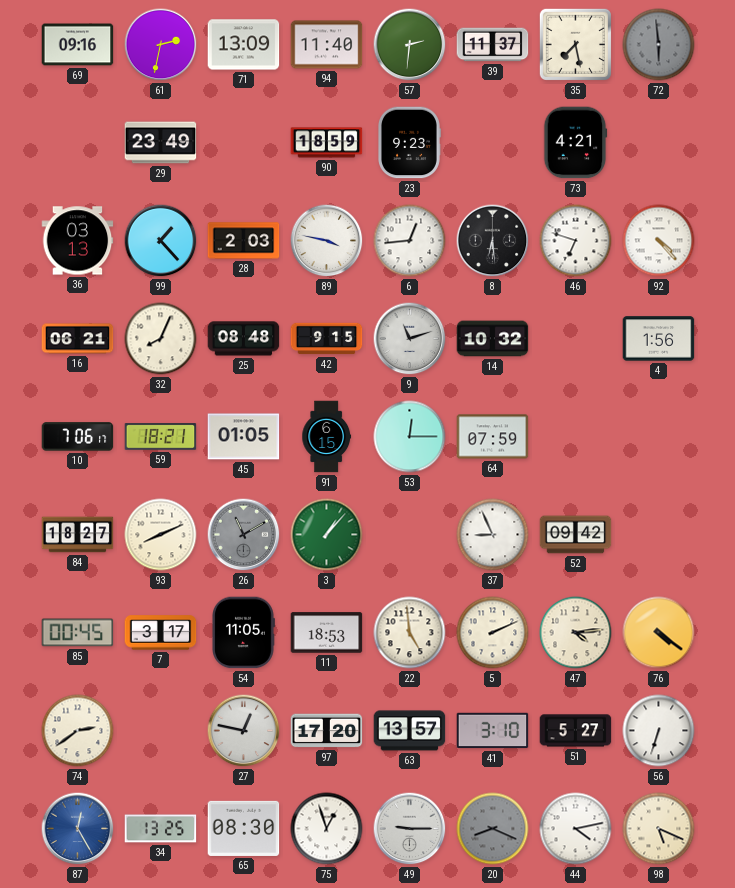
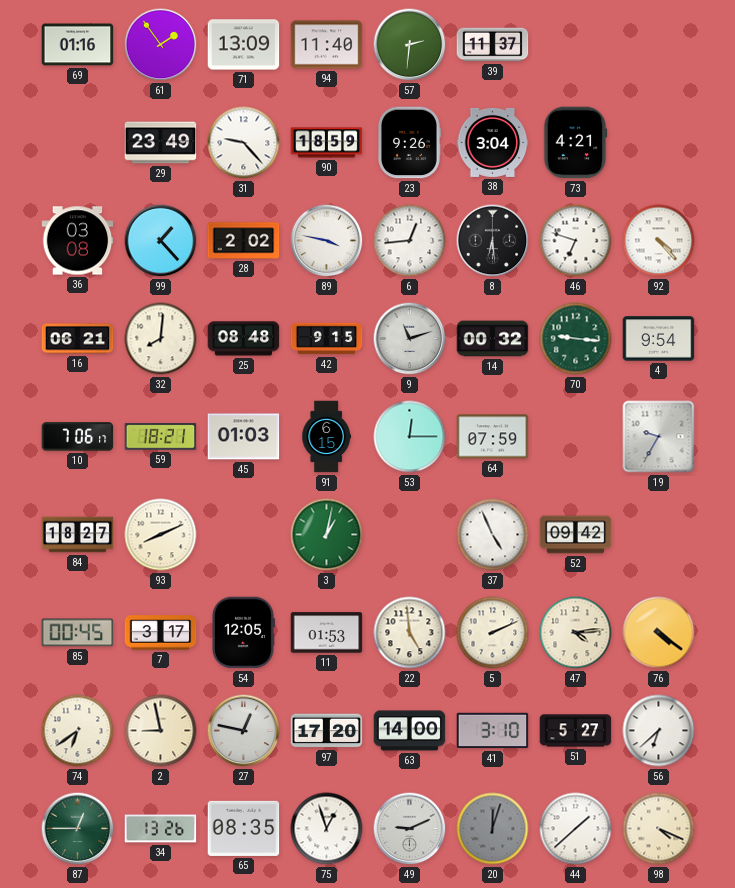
69: 09:16 -> 01:16
61: 2:32 -> 1:54
35: 7:28 -> none
72: 5:59 -> none
31: none -> 9:23
23: 9:23 -> 9:26
38: none -> 3:04
36: 03:13 -> 03:08
28: 2:03 -> 2:02
32: 8:04 -> 8:01
14: 10:32 -> 00:32
70: none -> 9:16
4: 1:56 -> 9:54
45: 01:05 -> 01:03
19: none -> 9:35
26: 11:10 -> none
3: 1:07 -> 1:02
37: 8:56 -> 4:56
54: 11:05 -> 12:05
11: 18:53 -> 01:53
74: 2:39 -> 6:39
2: none -> 8:58
63: 13:57 -> 14:00
56: 6:33 -> 6:38
87: 12:25 -> 12:45
87 dial: blue -> green
34: 13:25 -> 13:26
65: 08:30 -> 08:35
49: 9:15 -> 9:11
20: 8:19 -> 12:03
44: 4:13 -> 1:38
98: 5:19 -> 4:19
